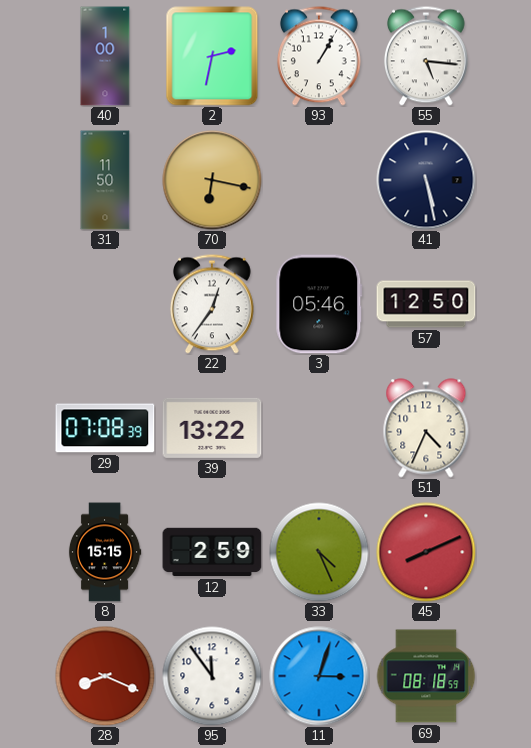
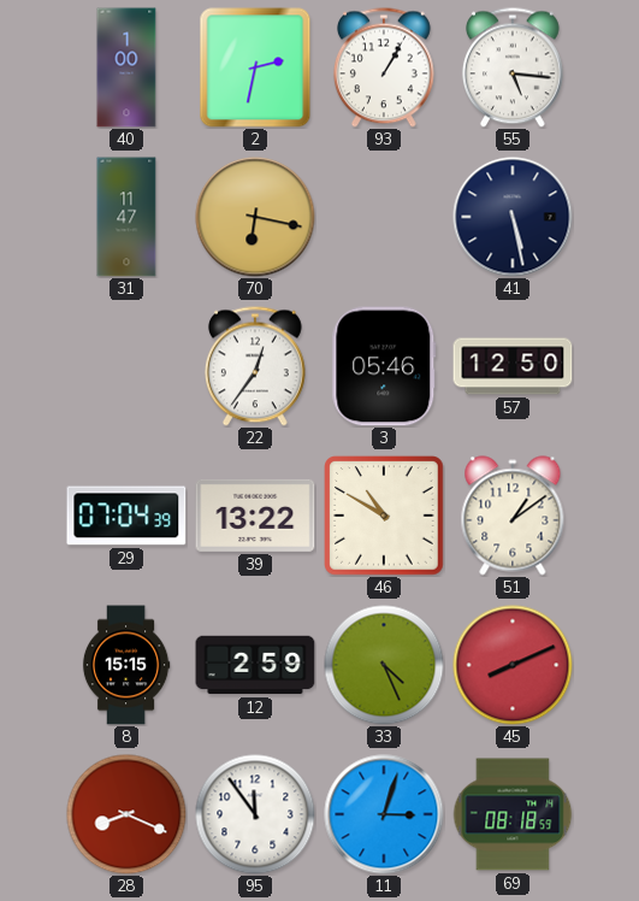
31: 11:50 -> 11:47
29: 07:08 -> 07:04
46: none -> 10:50
51: 4:34 -> 1:09
